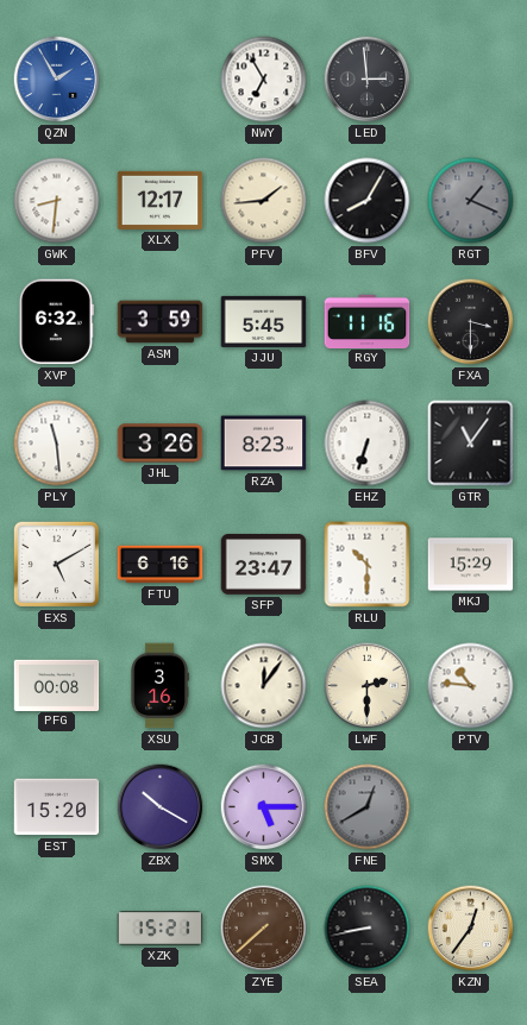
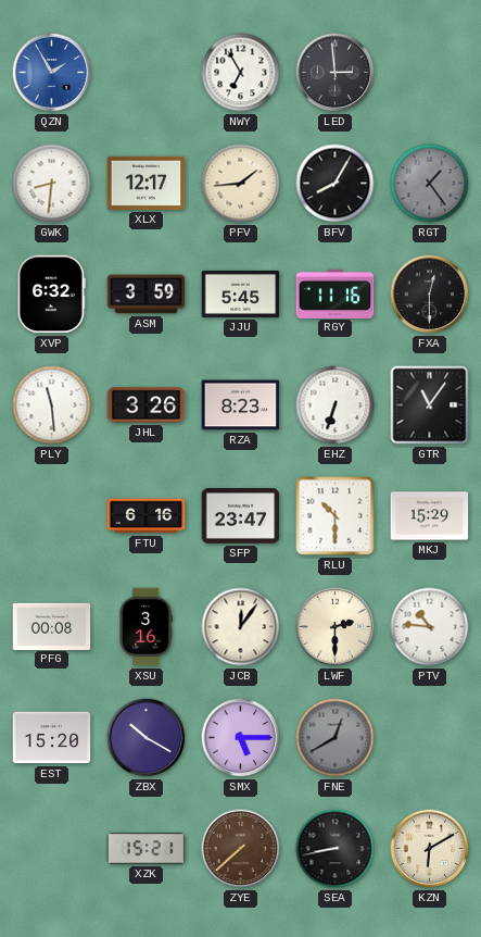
RGT: 1:19 -> 1:24
FXA: 3:30 -> 12:30
EXS: 5:10 -> none
KZN: 12:36 -> 6:10
